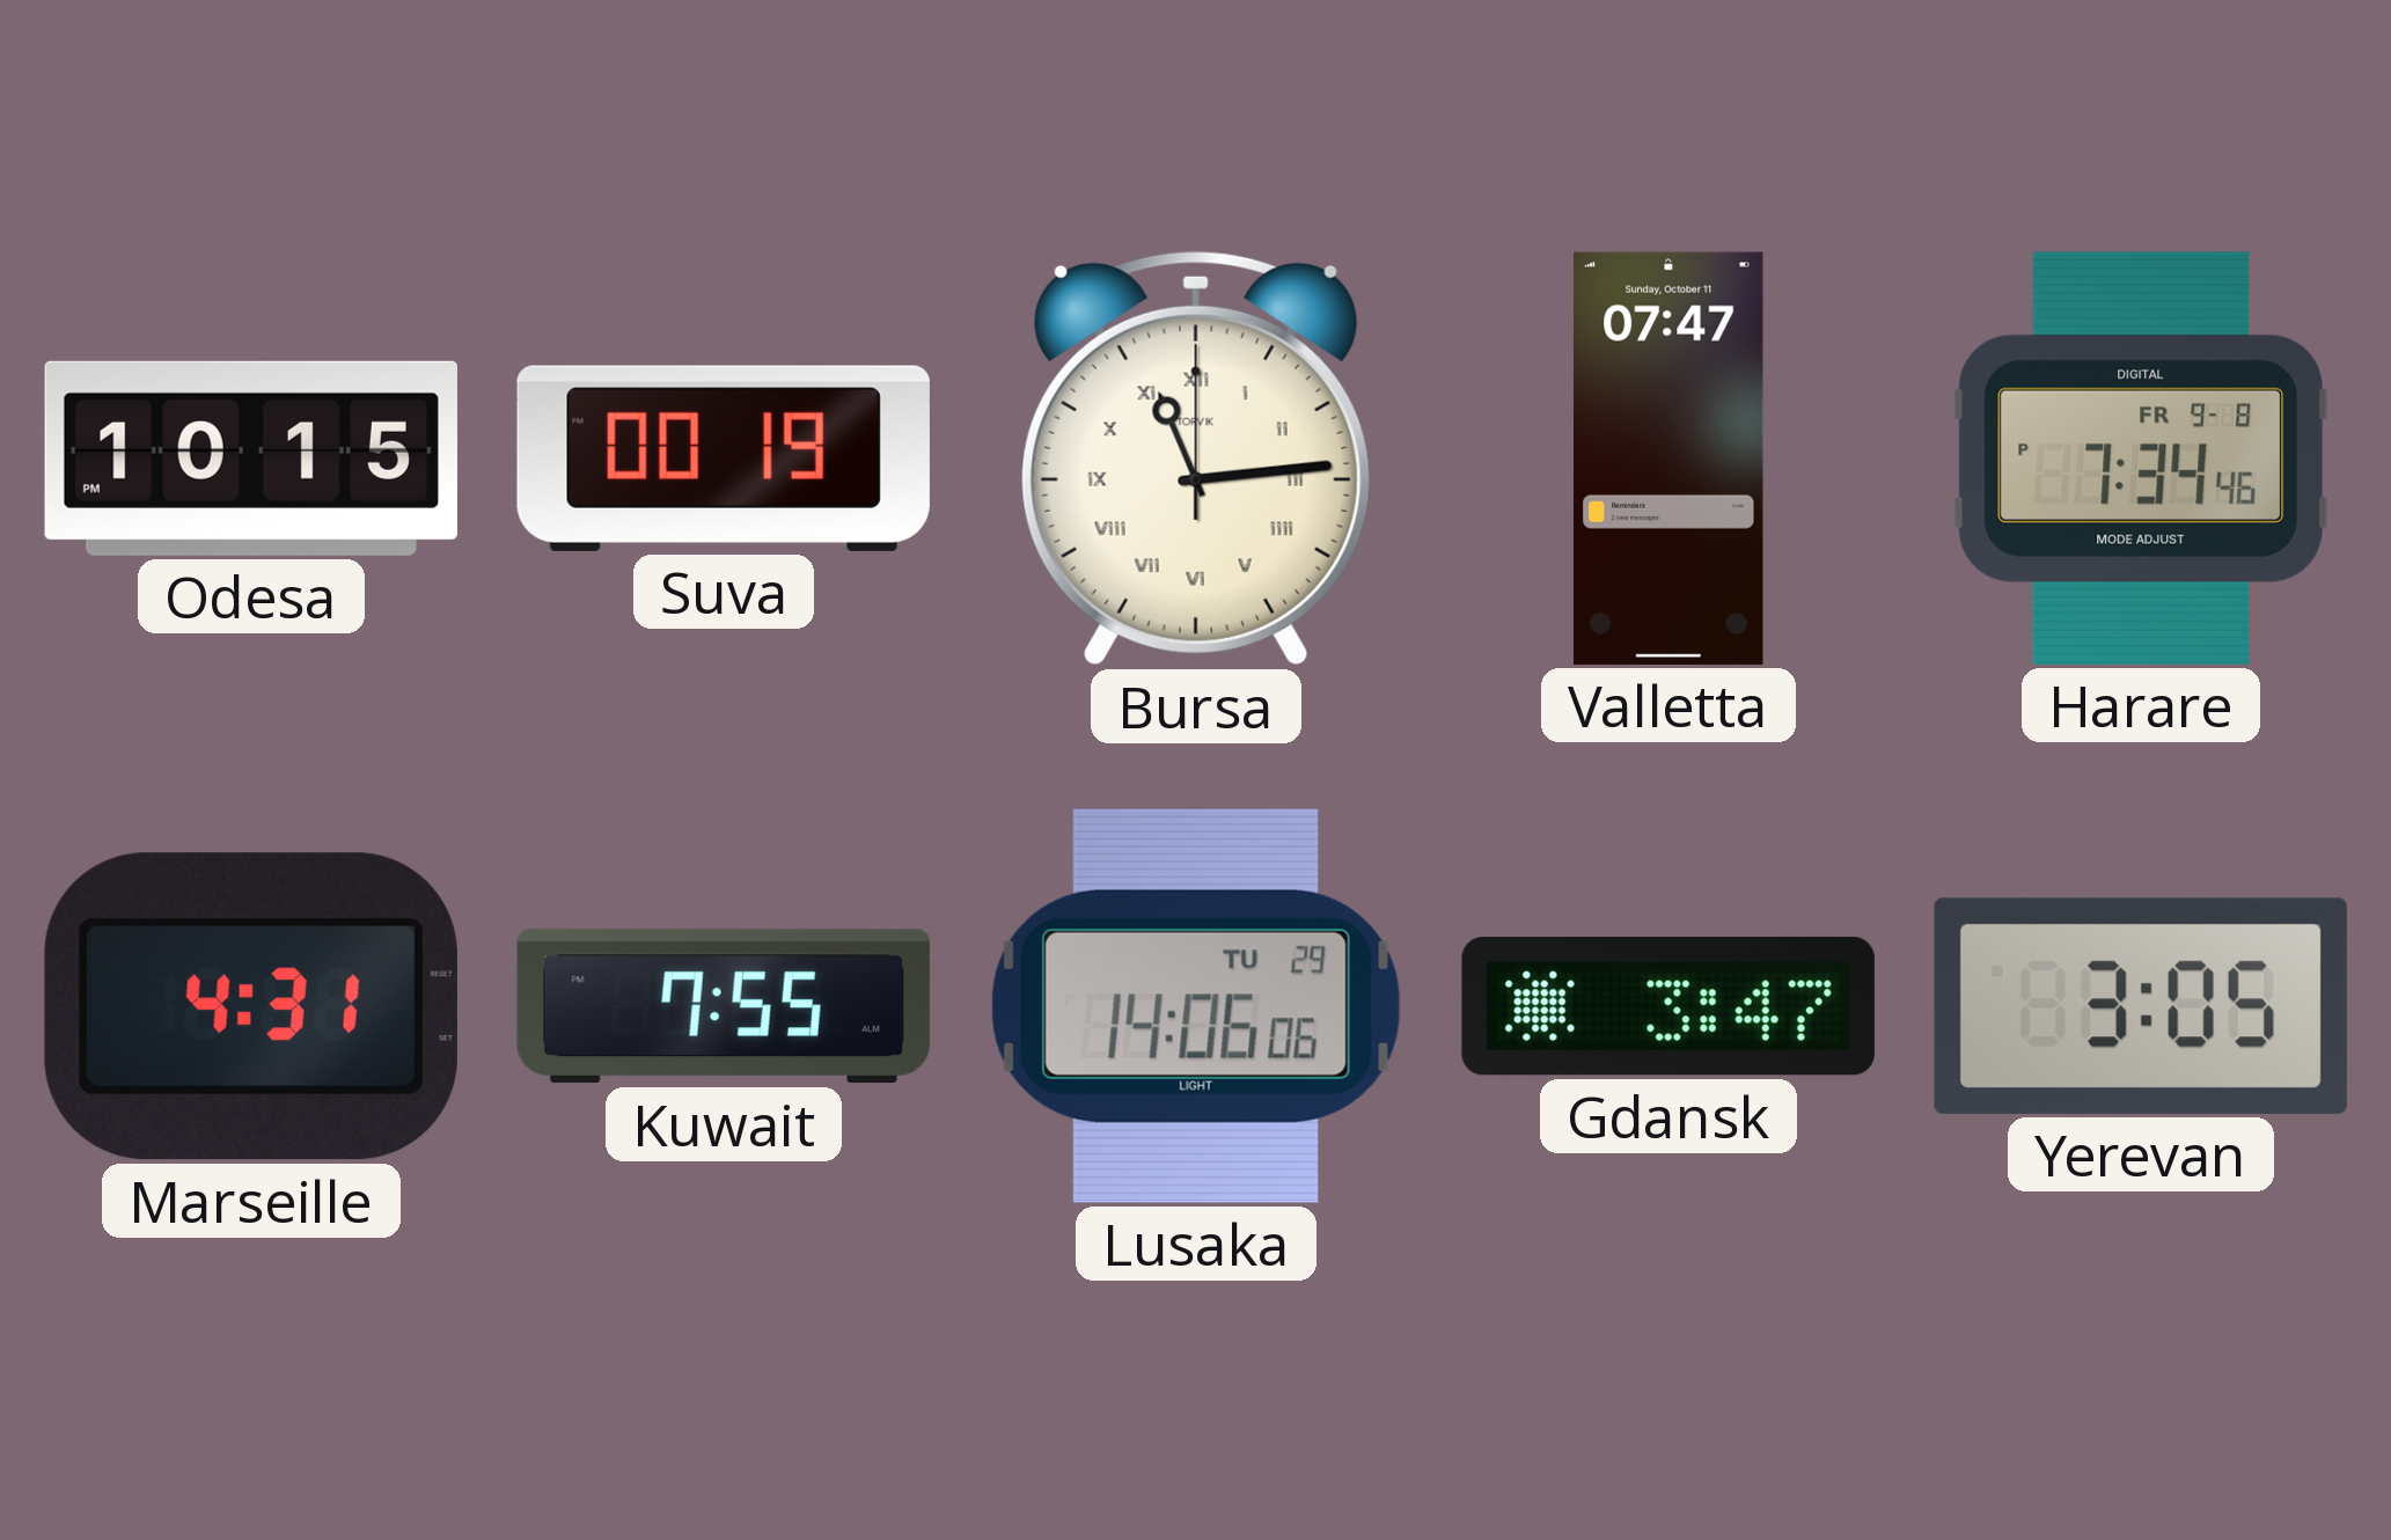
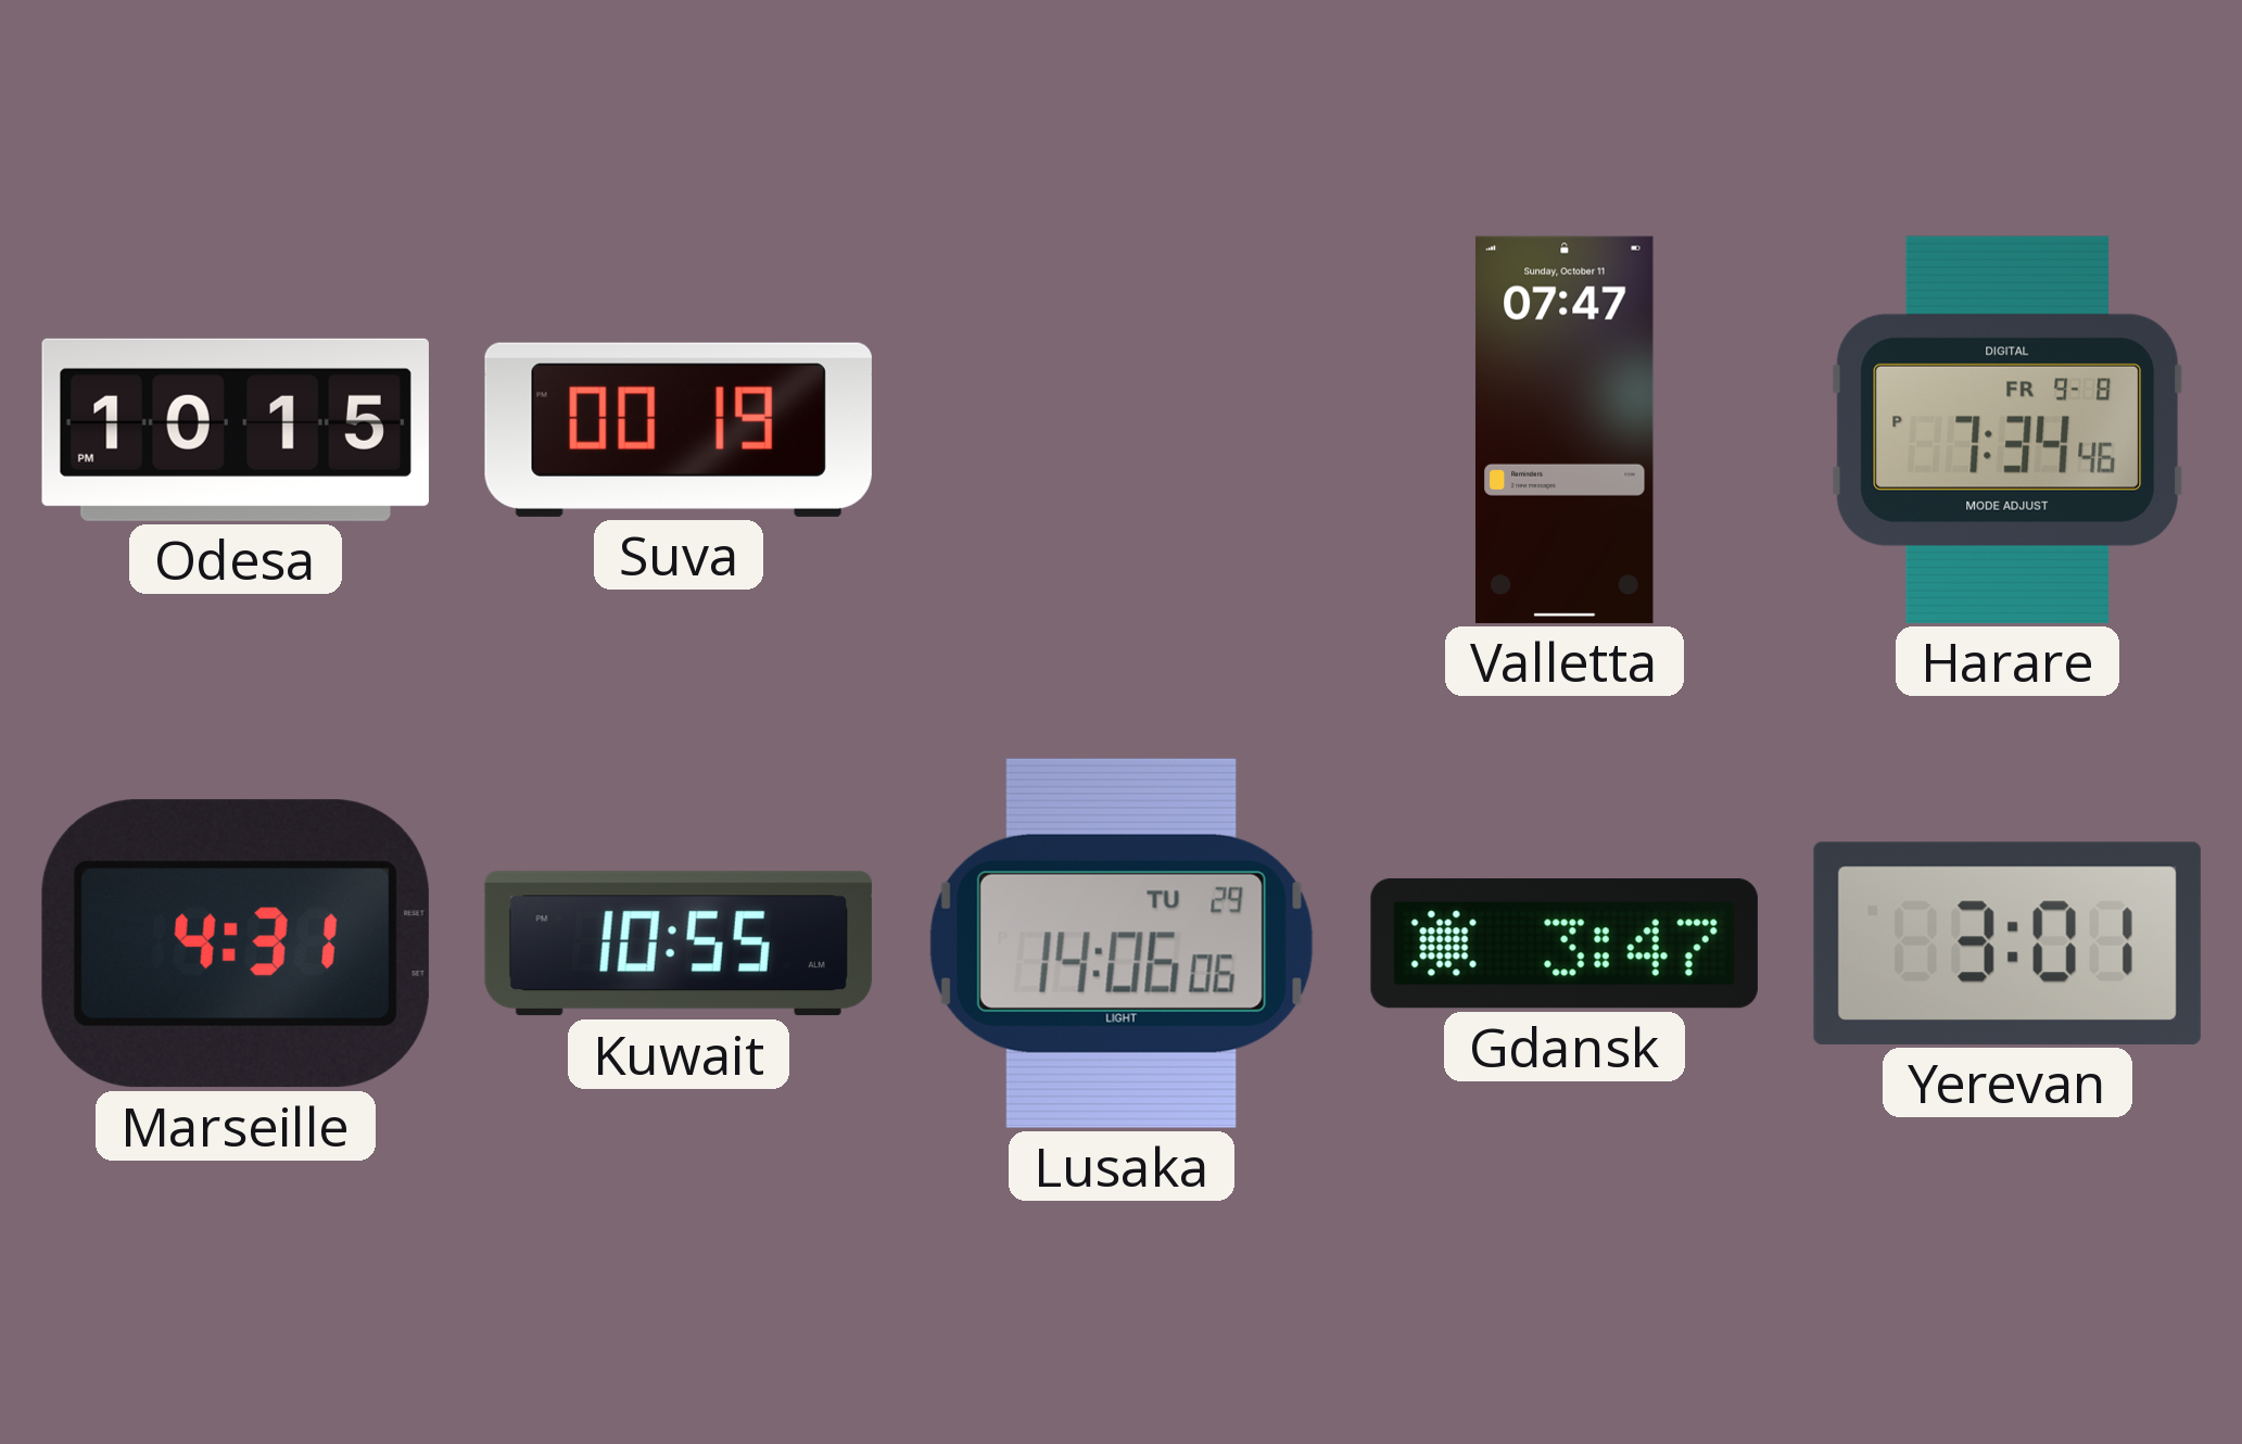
Bursa: 11:14 -> none
Kuwait: 7:55 -> 10:55
Yerevan: 3:05 -> 3:01
